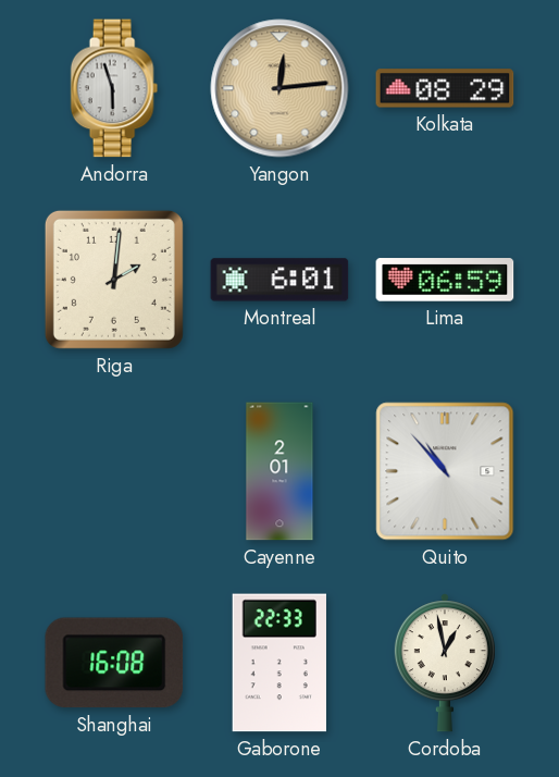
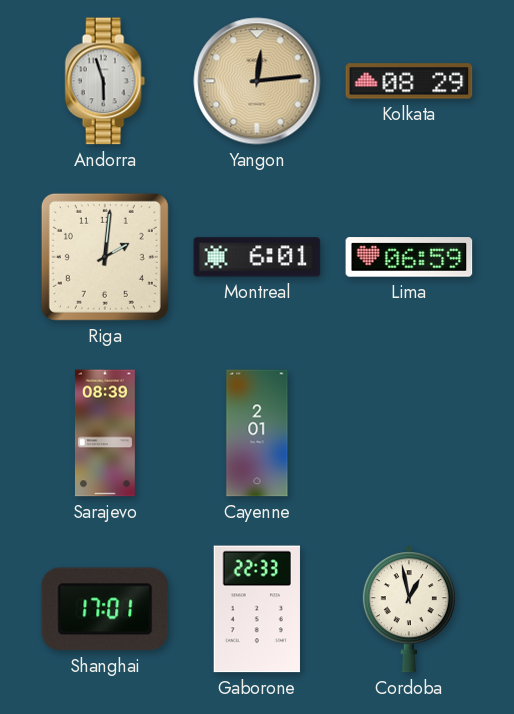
Sarajevo: none -> 08:39
Quito: 10:53 -> none
Shanghai: 16:08 -> 17:01
